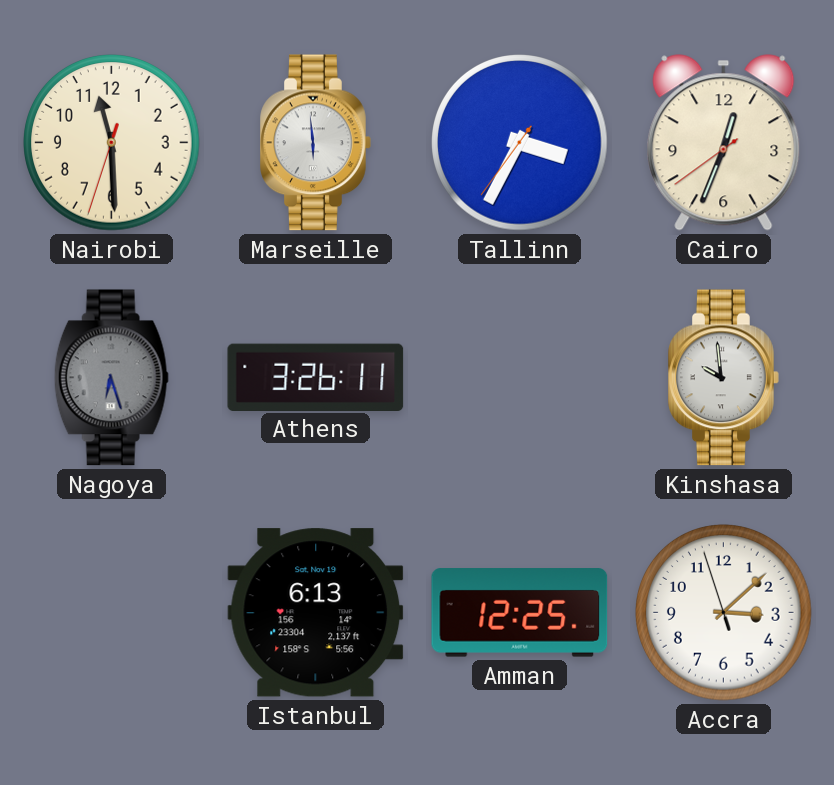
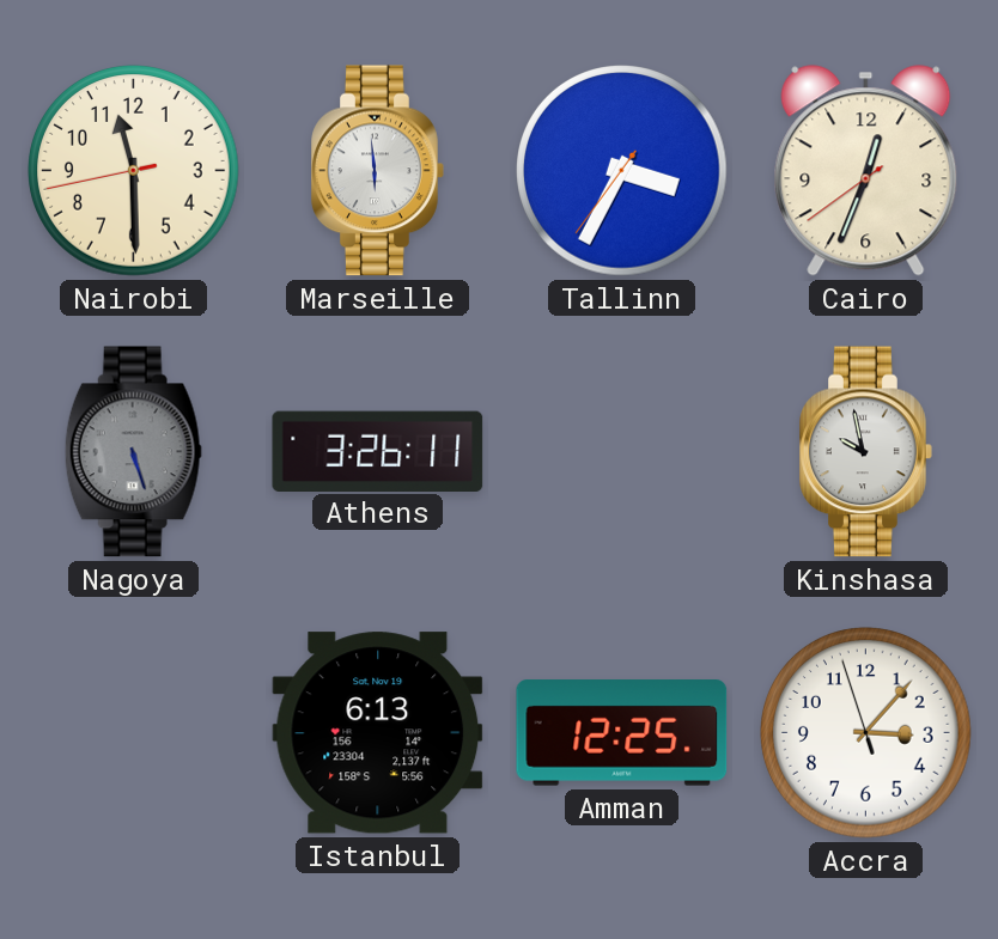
Nairobi: 11:29:33 -> 11:29:43
Nagoya: 6:27 -> 5:27
Kinshasa: 9:59 -> 9:58
Accra: 3:07 -> 3:06
